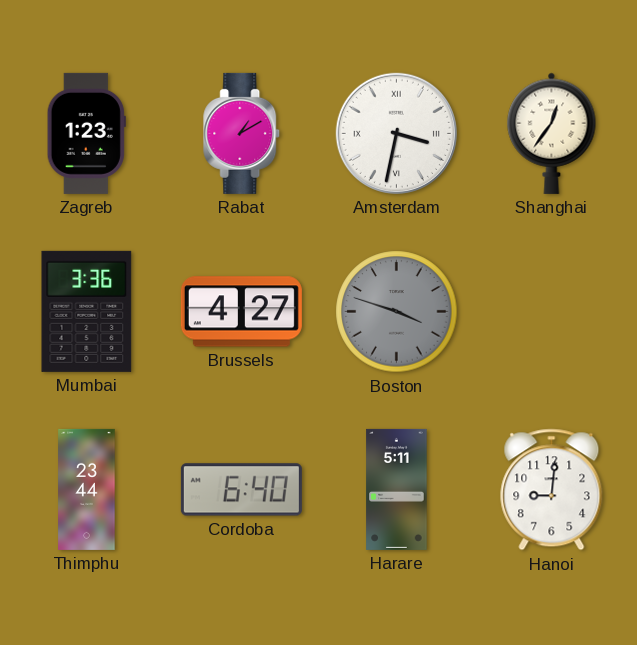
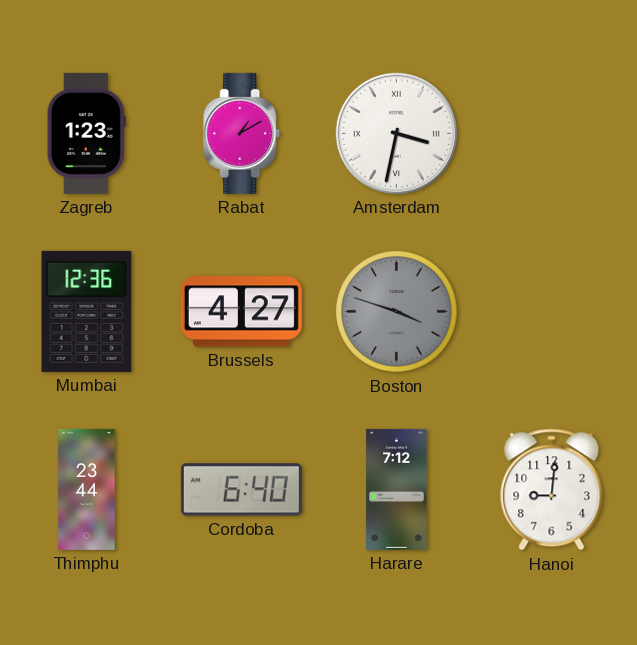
Shanghai: 12:36 -> none
Mumbai: 3:36 -> 12:36
Harare: 5:11 -> 7:12
